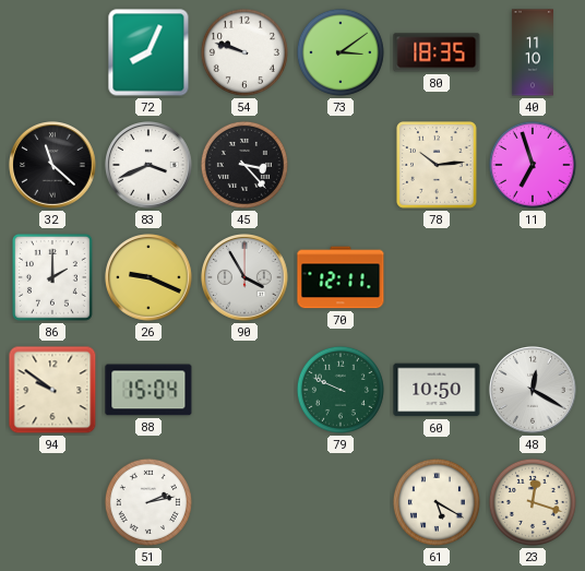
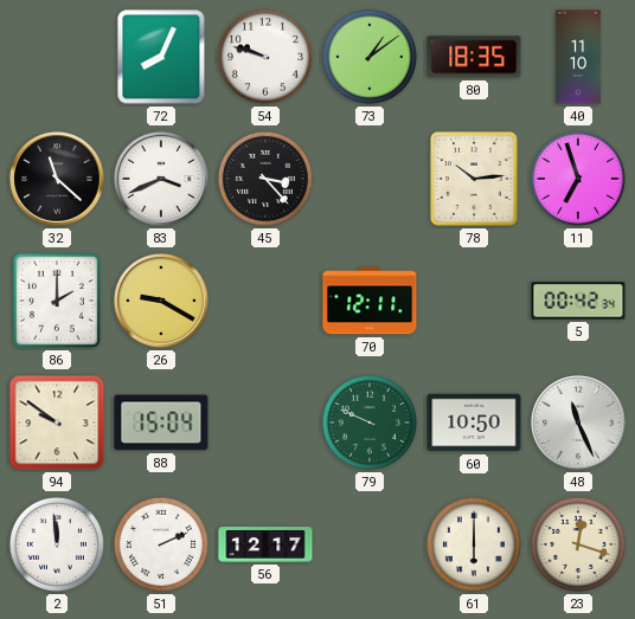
73: 3:09 -> 1:09
26: 9:19 -> 9:20
90: 3:55 -> none
5: none -> 00:42
48: 12:20 -> 11:26
2: none -> 11:59
51: 2:13 -> 2:11
56: none -> 12:17
61: 5:20 -> 6:00
